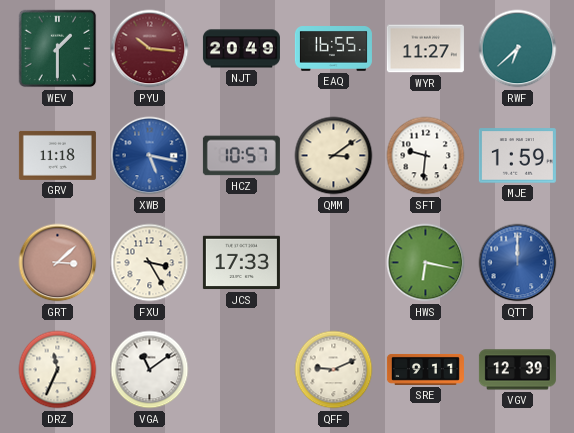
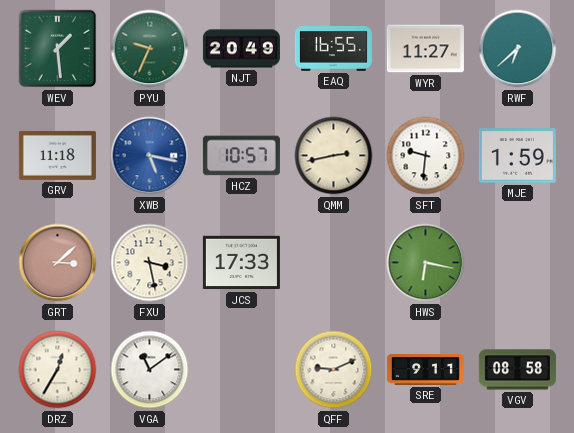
WEV: 1:30 -> 1:29
PYU: 10:16 -> 9:34
PYU dial: burgundy -> green
QMM: 3:09 -> 2:43
FXU: 3:25 -> 3:28
QTT: 12:00 -> none
DRZ: 11:34 -> 12:35
VGV: 12:39 -> 08:58
